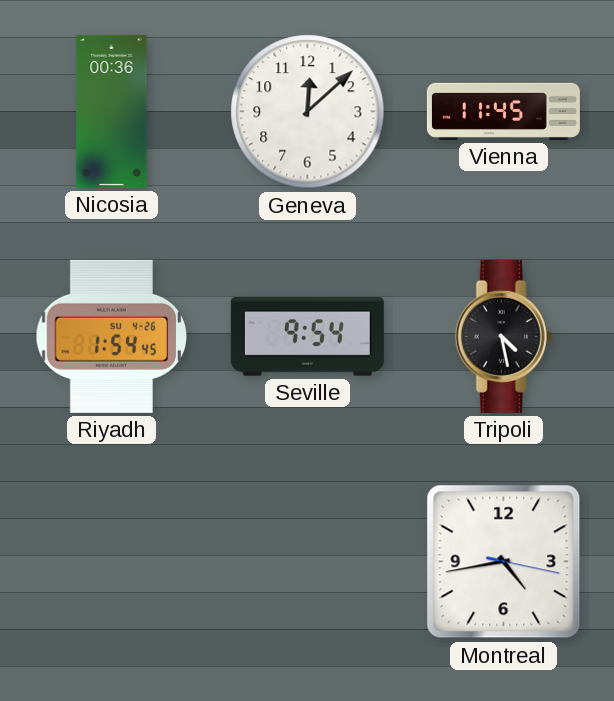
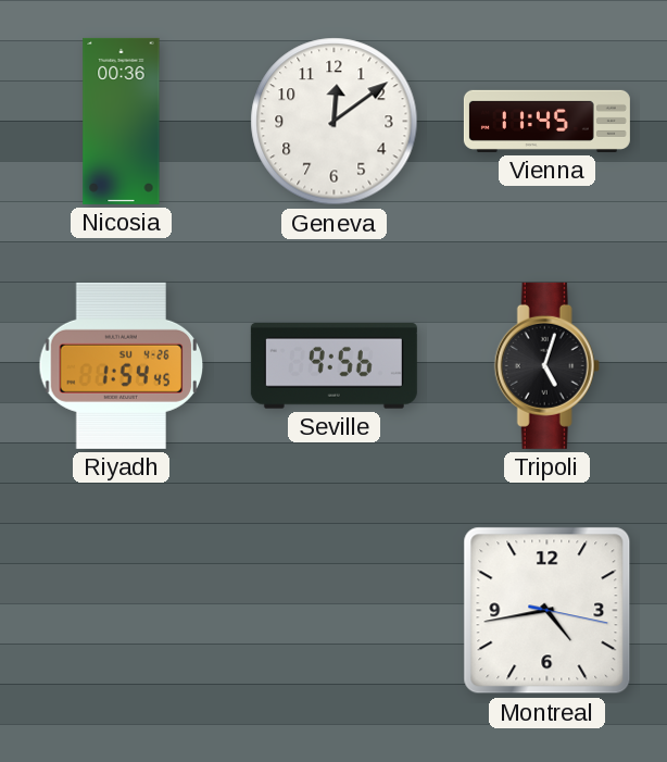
Geneva: 12:08 -> 12:09
Seville: 9:54 -> 9:56
Tripoli: 4:28 -> 5:03
